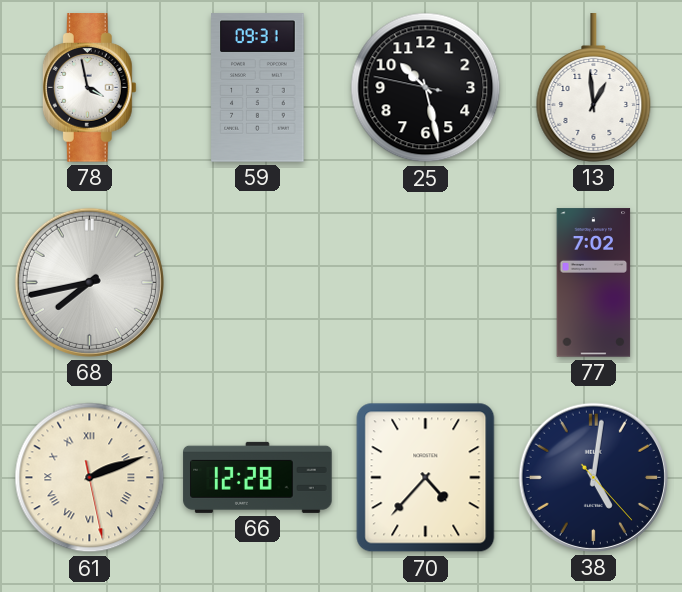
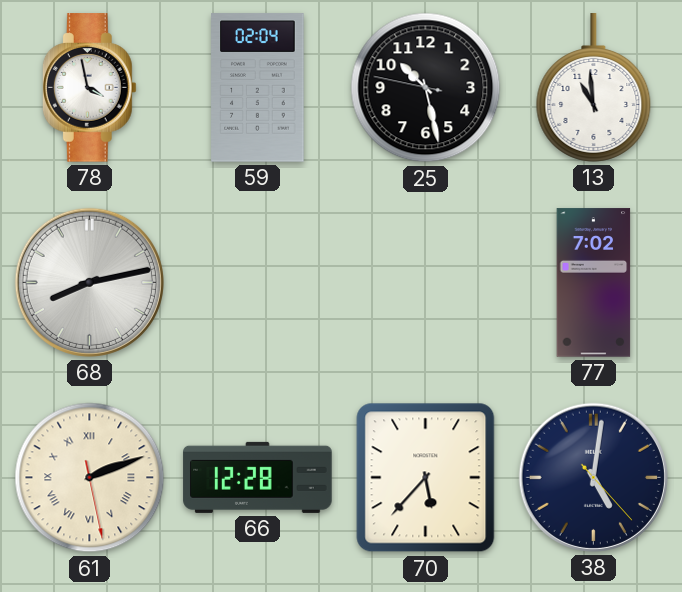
59: 09:31 -> 02:04
13: 12:59 -> 10:59
68: 7:43 -> 8:13
70: 4:37 -> 5:37
